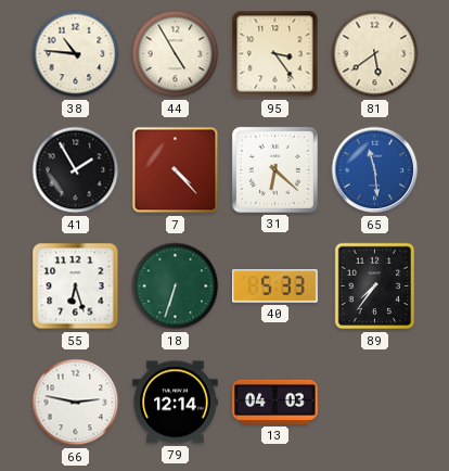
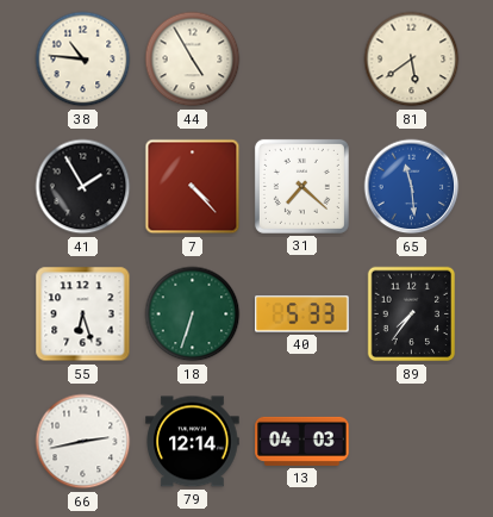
95: 3:24 -> none
31: 6:22 -> 7:22
66: 2:47 -> 2:43
